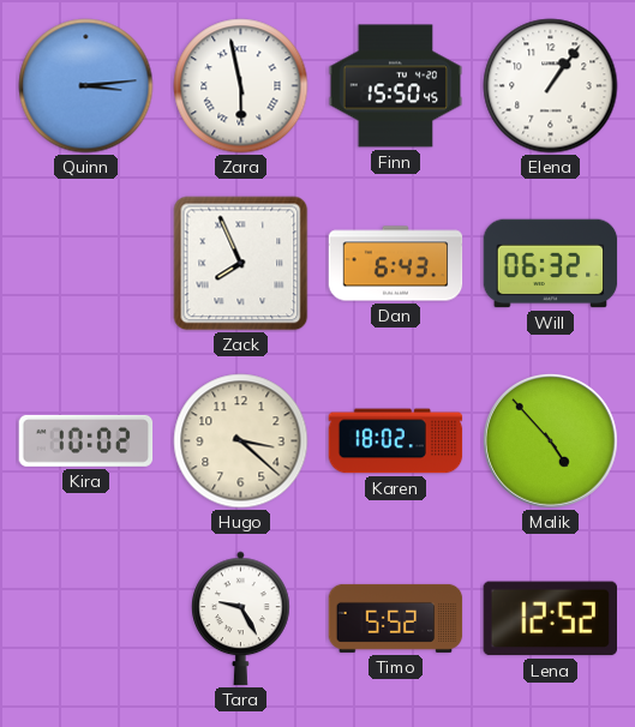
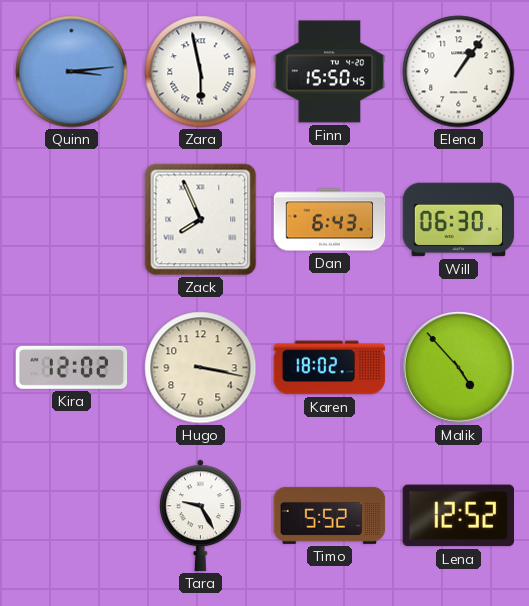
Will: 06:32 -> 06:30
Kira: 10:02 -> 12:02
Hugo: 3:22 -> 3:17
